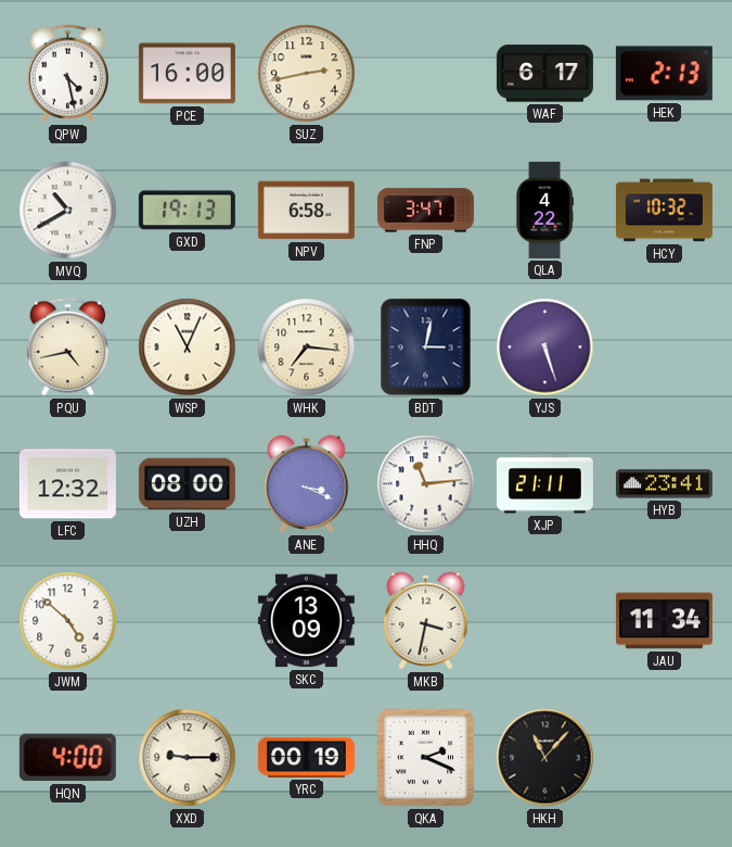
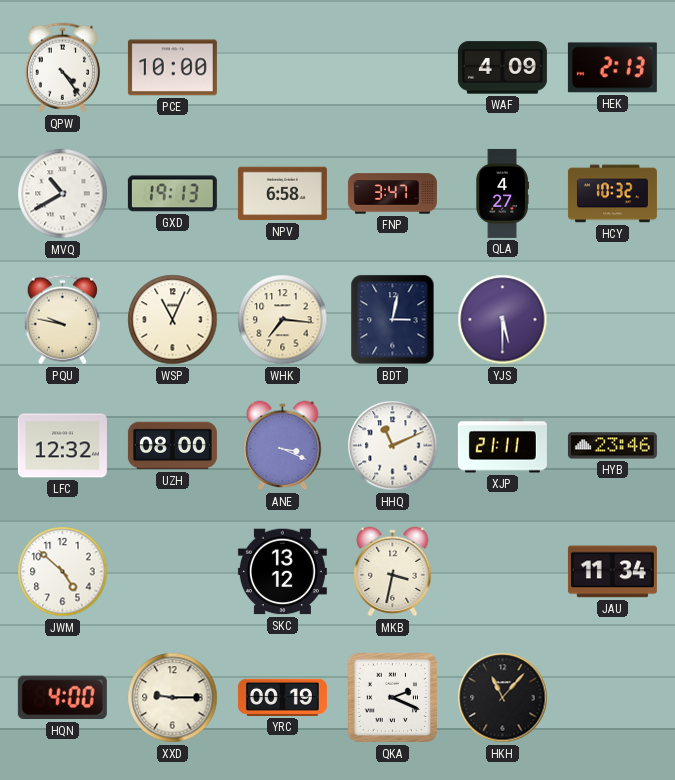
QPW: 4:28 -> 4:24
PCE: 16:00 -> 10:00
SUZ: 2:43 -> none
WAF: 6:17 -> 4:09
QLA: 4:22 -> 4:27
PQU: 4:43 -> 9:47
YJS: 5:27 -> 5:30
HHQ: 11:14 -> 11:11
HYB: 23:41 -> 23:46
SKC: 13:09 -> 13:12
